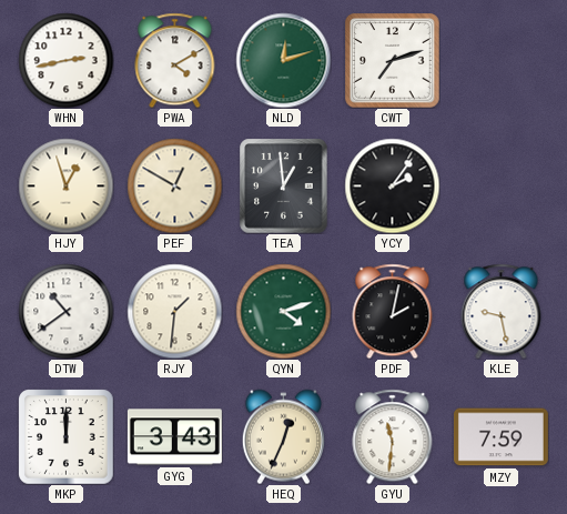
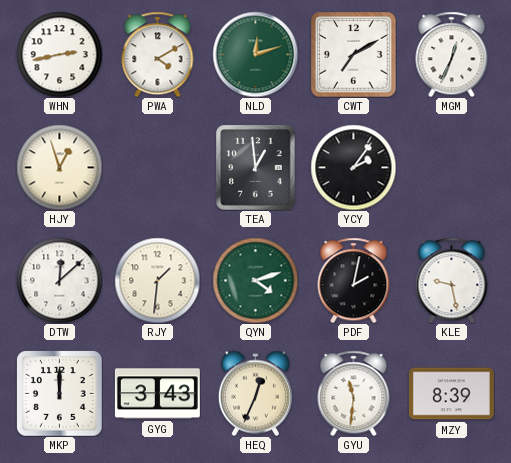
CWT: 7:12 -> 7:10
MGM: none -> 12:34
PEF: 12:50 -> none
DTW: 10:39 -> 12:08
MZY: 7:59 -> 8:39
